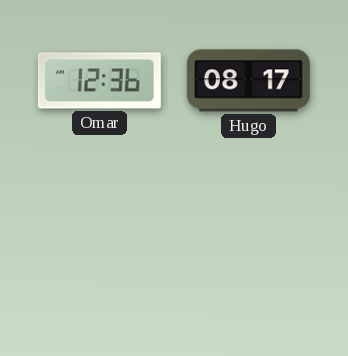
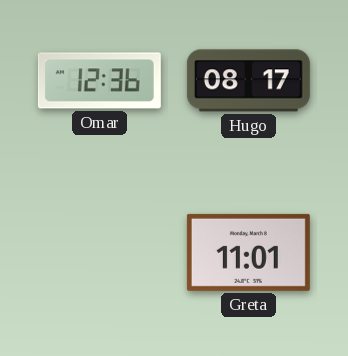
Greta: none -> 11:01
